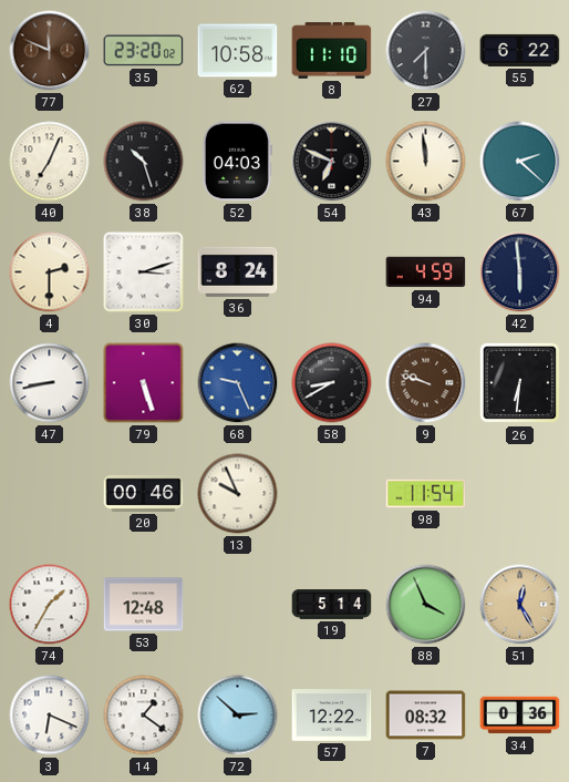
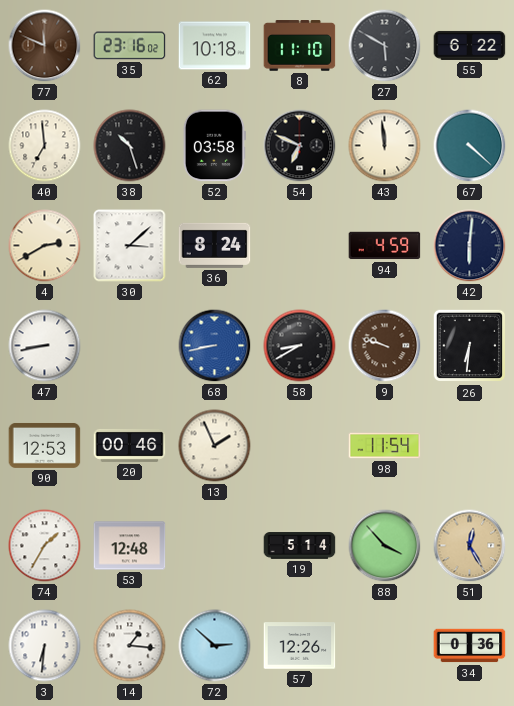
35: 23:20 -> 23:16
62: 10:58 -> 10:18
27: 7:30 -> 5:50
40: 7:04 -> 6:59
52: 04:03 -> 03:58
67: 2:22 -> 4:22
4: 2:30 -> 2:40
30: 3:12 -> 3:08
42: 5:59 -> 6:01
79: 5:27 -> none
68: 9:26 -> 8:43
90: none -> 12:53
13: 9:56 -> 1:56
88: 3:56 -> 3:53
3: 6:19 -> 6:31
14: 1:21 -> 1:16
57: 12:22 -> 12:26
7: 08:32 -> none
